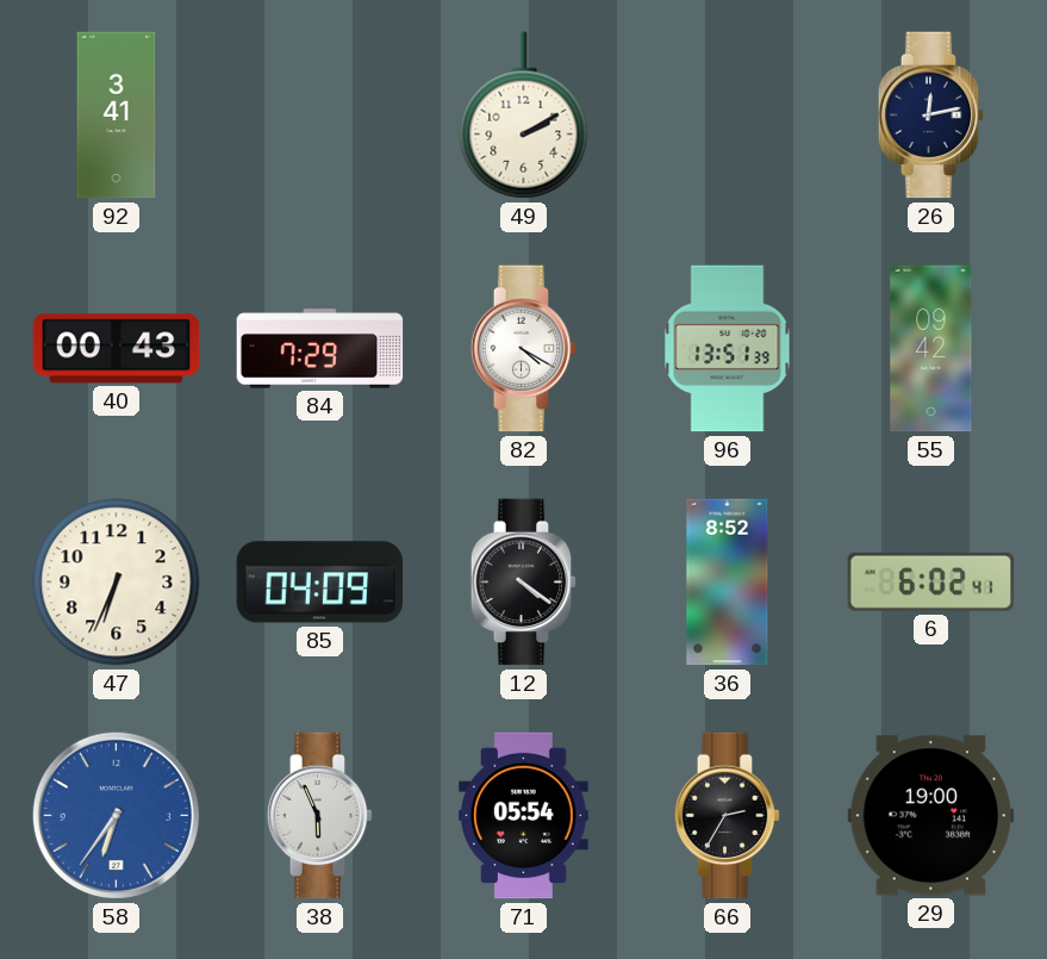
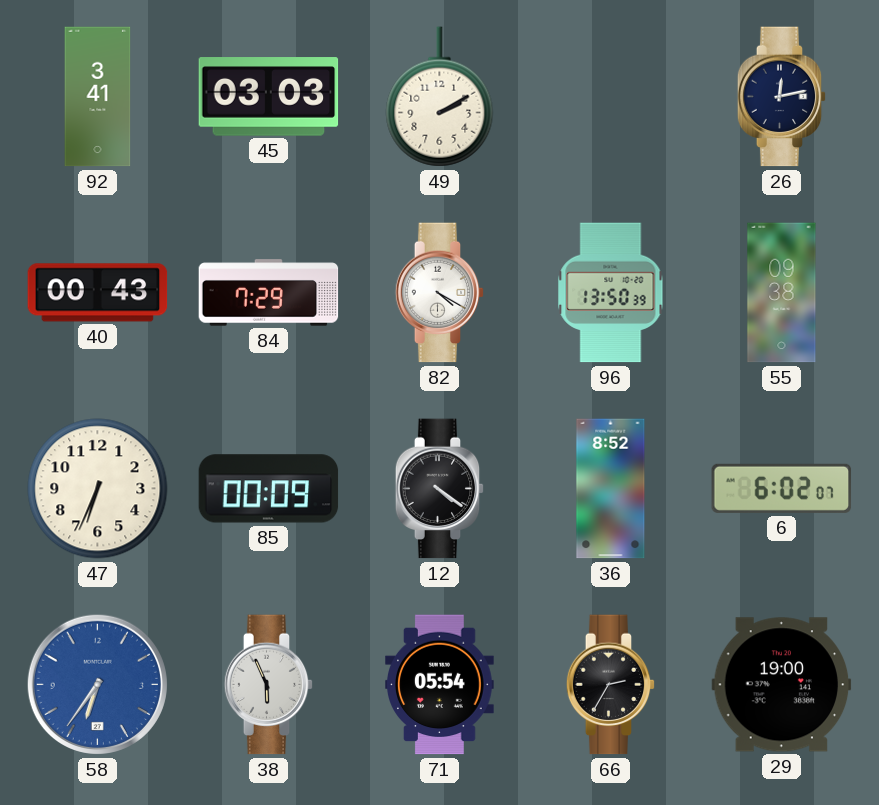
45: none -> 03:03
96: 13:51 -> 13:50
55: 09:42 -> 09:38
85: 04:09 -> 00:09
6: 6:02:41 -> 6:02:07
